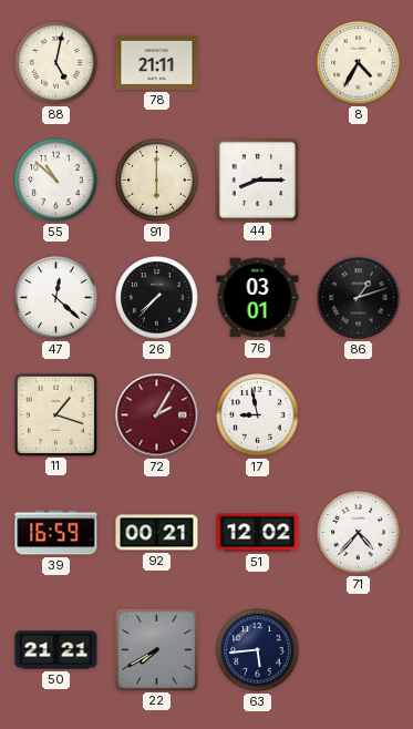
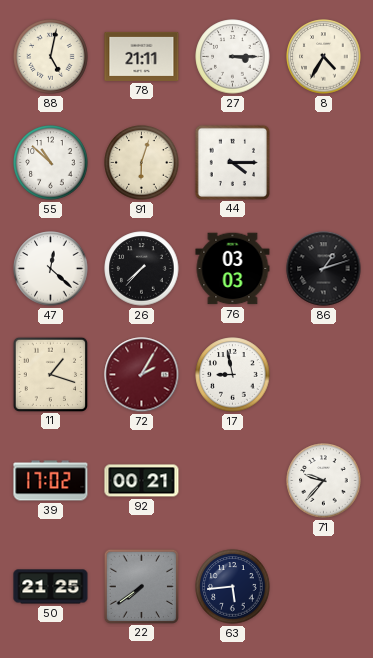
27: none -> 3:15
91: 6:00 -> 6:03
44: 8:15 -> 4:15
76: 03:01 -> 03:03
39: 16:59 -> 17:02
51: 12:02 -> none
71: 4:37 -> 9:37
50: 21:21 -> 21:25
22: 7:40 -> 7:39
